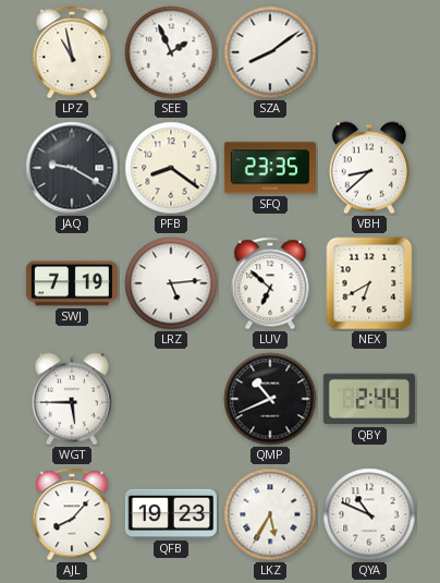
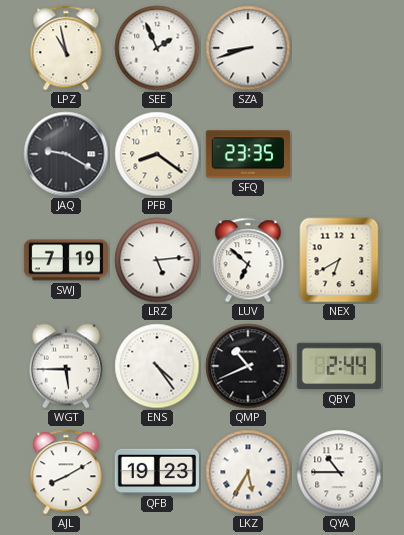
SZA: 8:09 -> 8:42
VBH: 8:38 -> none
ENS: none -> 4:24
AJL: 8:07 -> 8:10
QYA: 10:49 -> 10:45
